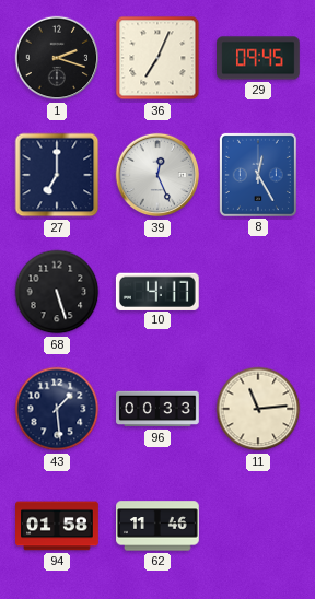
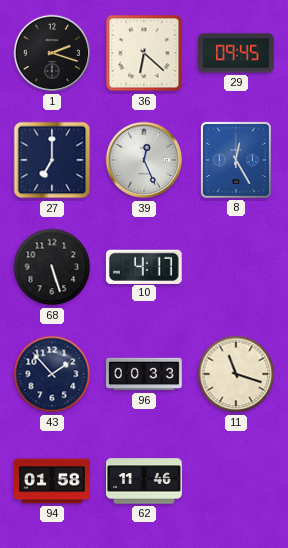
36: 7:04 -> 6:22
43: 1:29 -> 1:53
11: 11:14 -> 11:18
